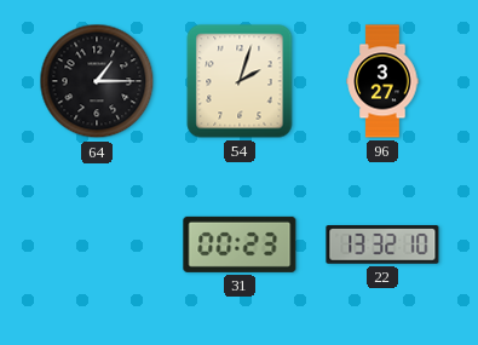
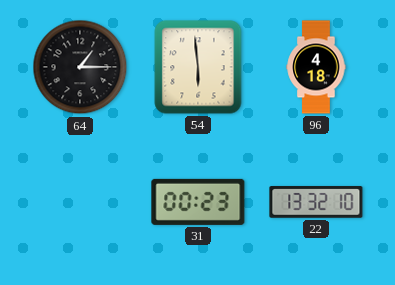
54: 2:03 -> 5:59
96: 3:27 -> 4:18
